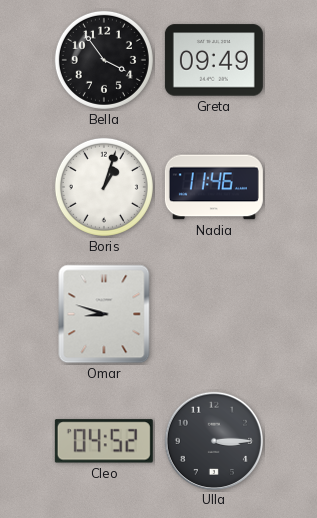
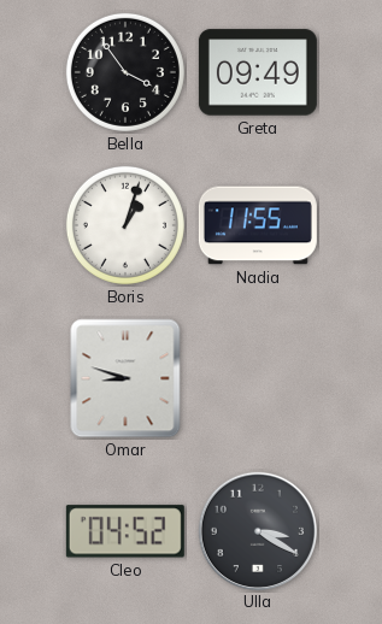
Nadia: 11:46 -> 11:55
Ulla: 3:15 -> 3:20
